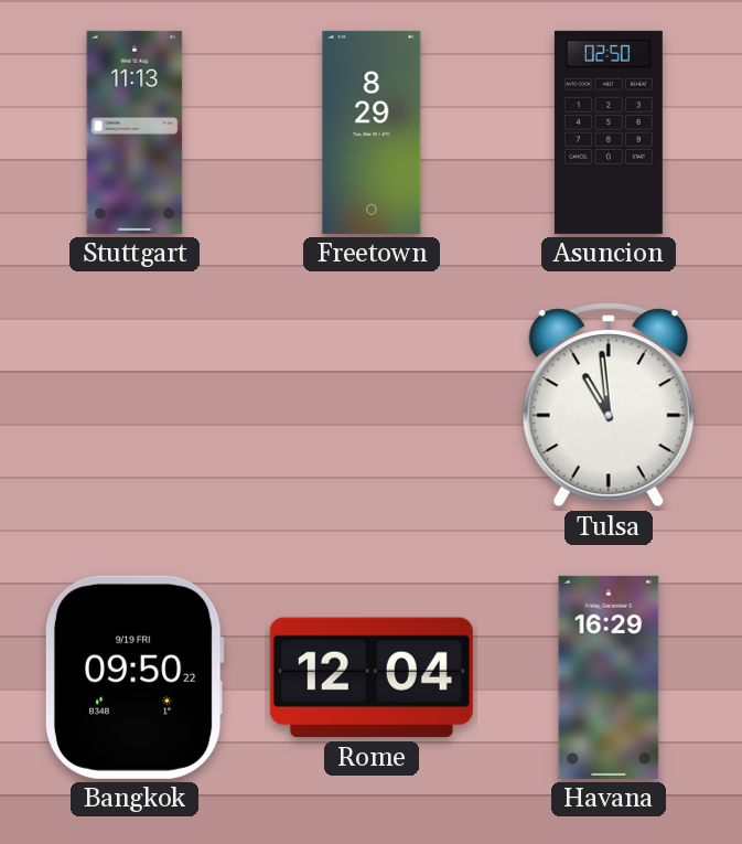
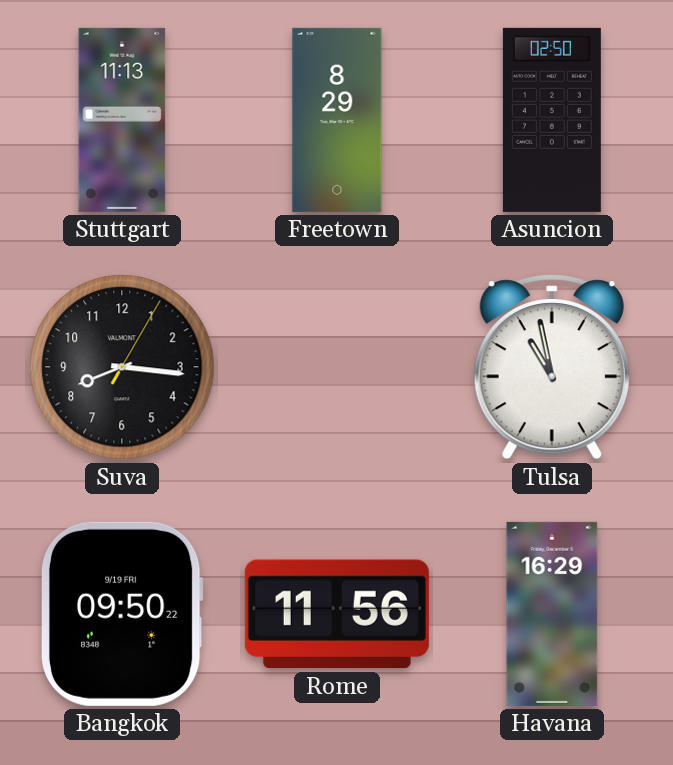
Suva: none -> 8:16
Tulsa: 10:59 -> 10:58
Rome: 12:04 -> 11:56
